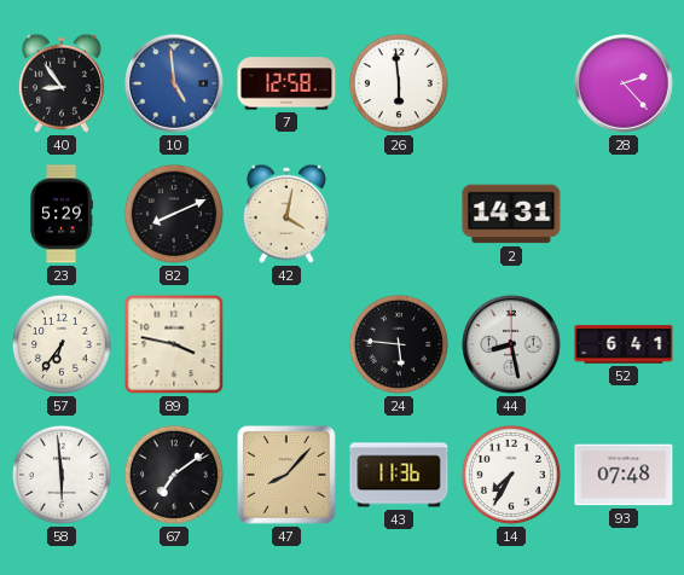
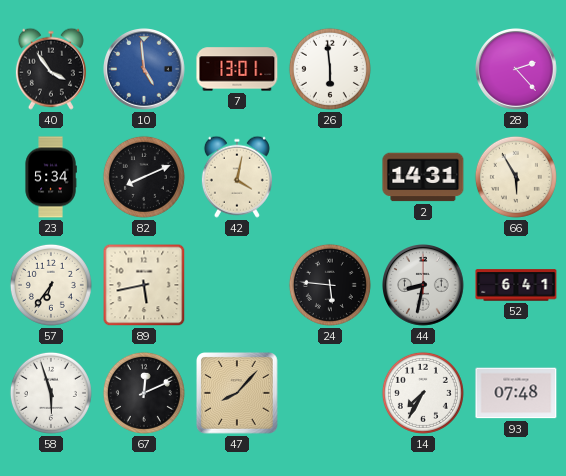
40: 8:54 -> 3:54
7: 12:58 -> 13:01
23: 5:29 -> 5:34
66: none -> 5:55
89: 3:47 -> 5:43
44: 8:28 -> 8:32
58: 5:59 -> 5:57
67: 7:09 -> 12:11
43: 11:36 -> none
